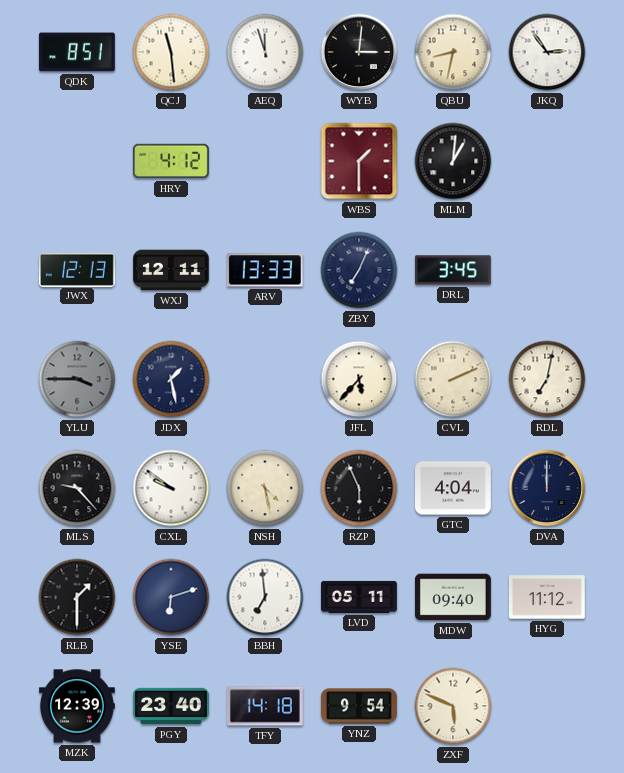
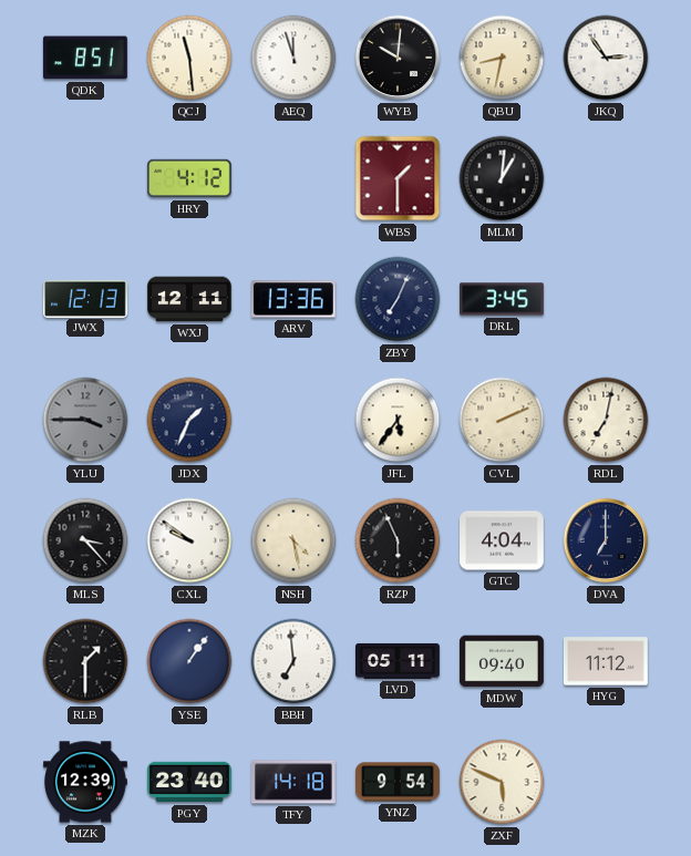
WYB: 3:01 -> 10:01
ARV: 13:33 -> 13:36
JDX: 1:28 -> 1:34
JFL: 5:37 -> 5:36
MLS: 9:23 -> 3:23
DVA: 12:00 -> 7:00
YSE: 6:12 -> 1:06
